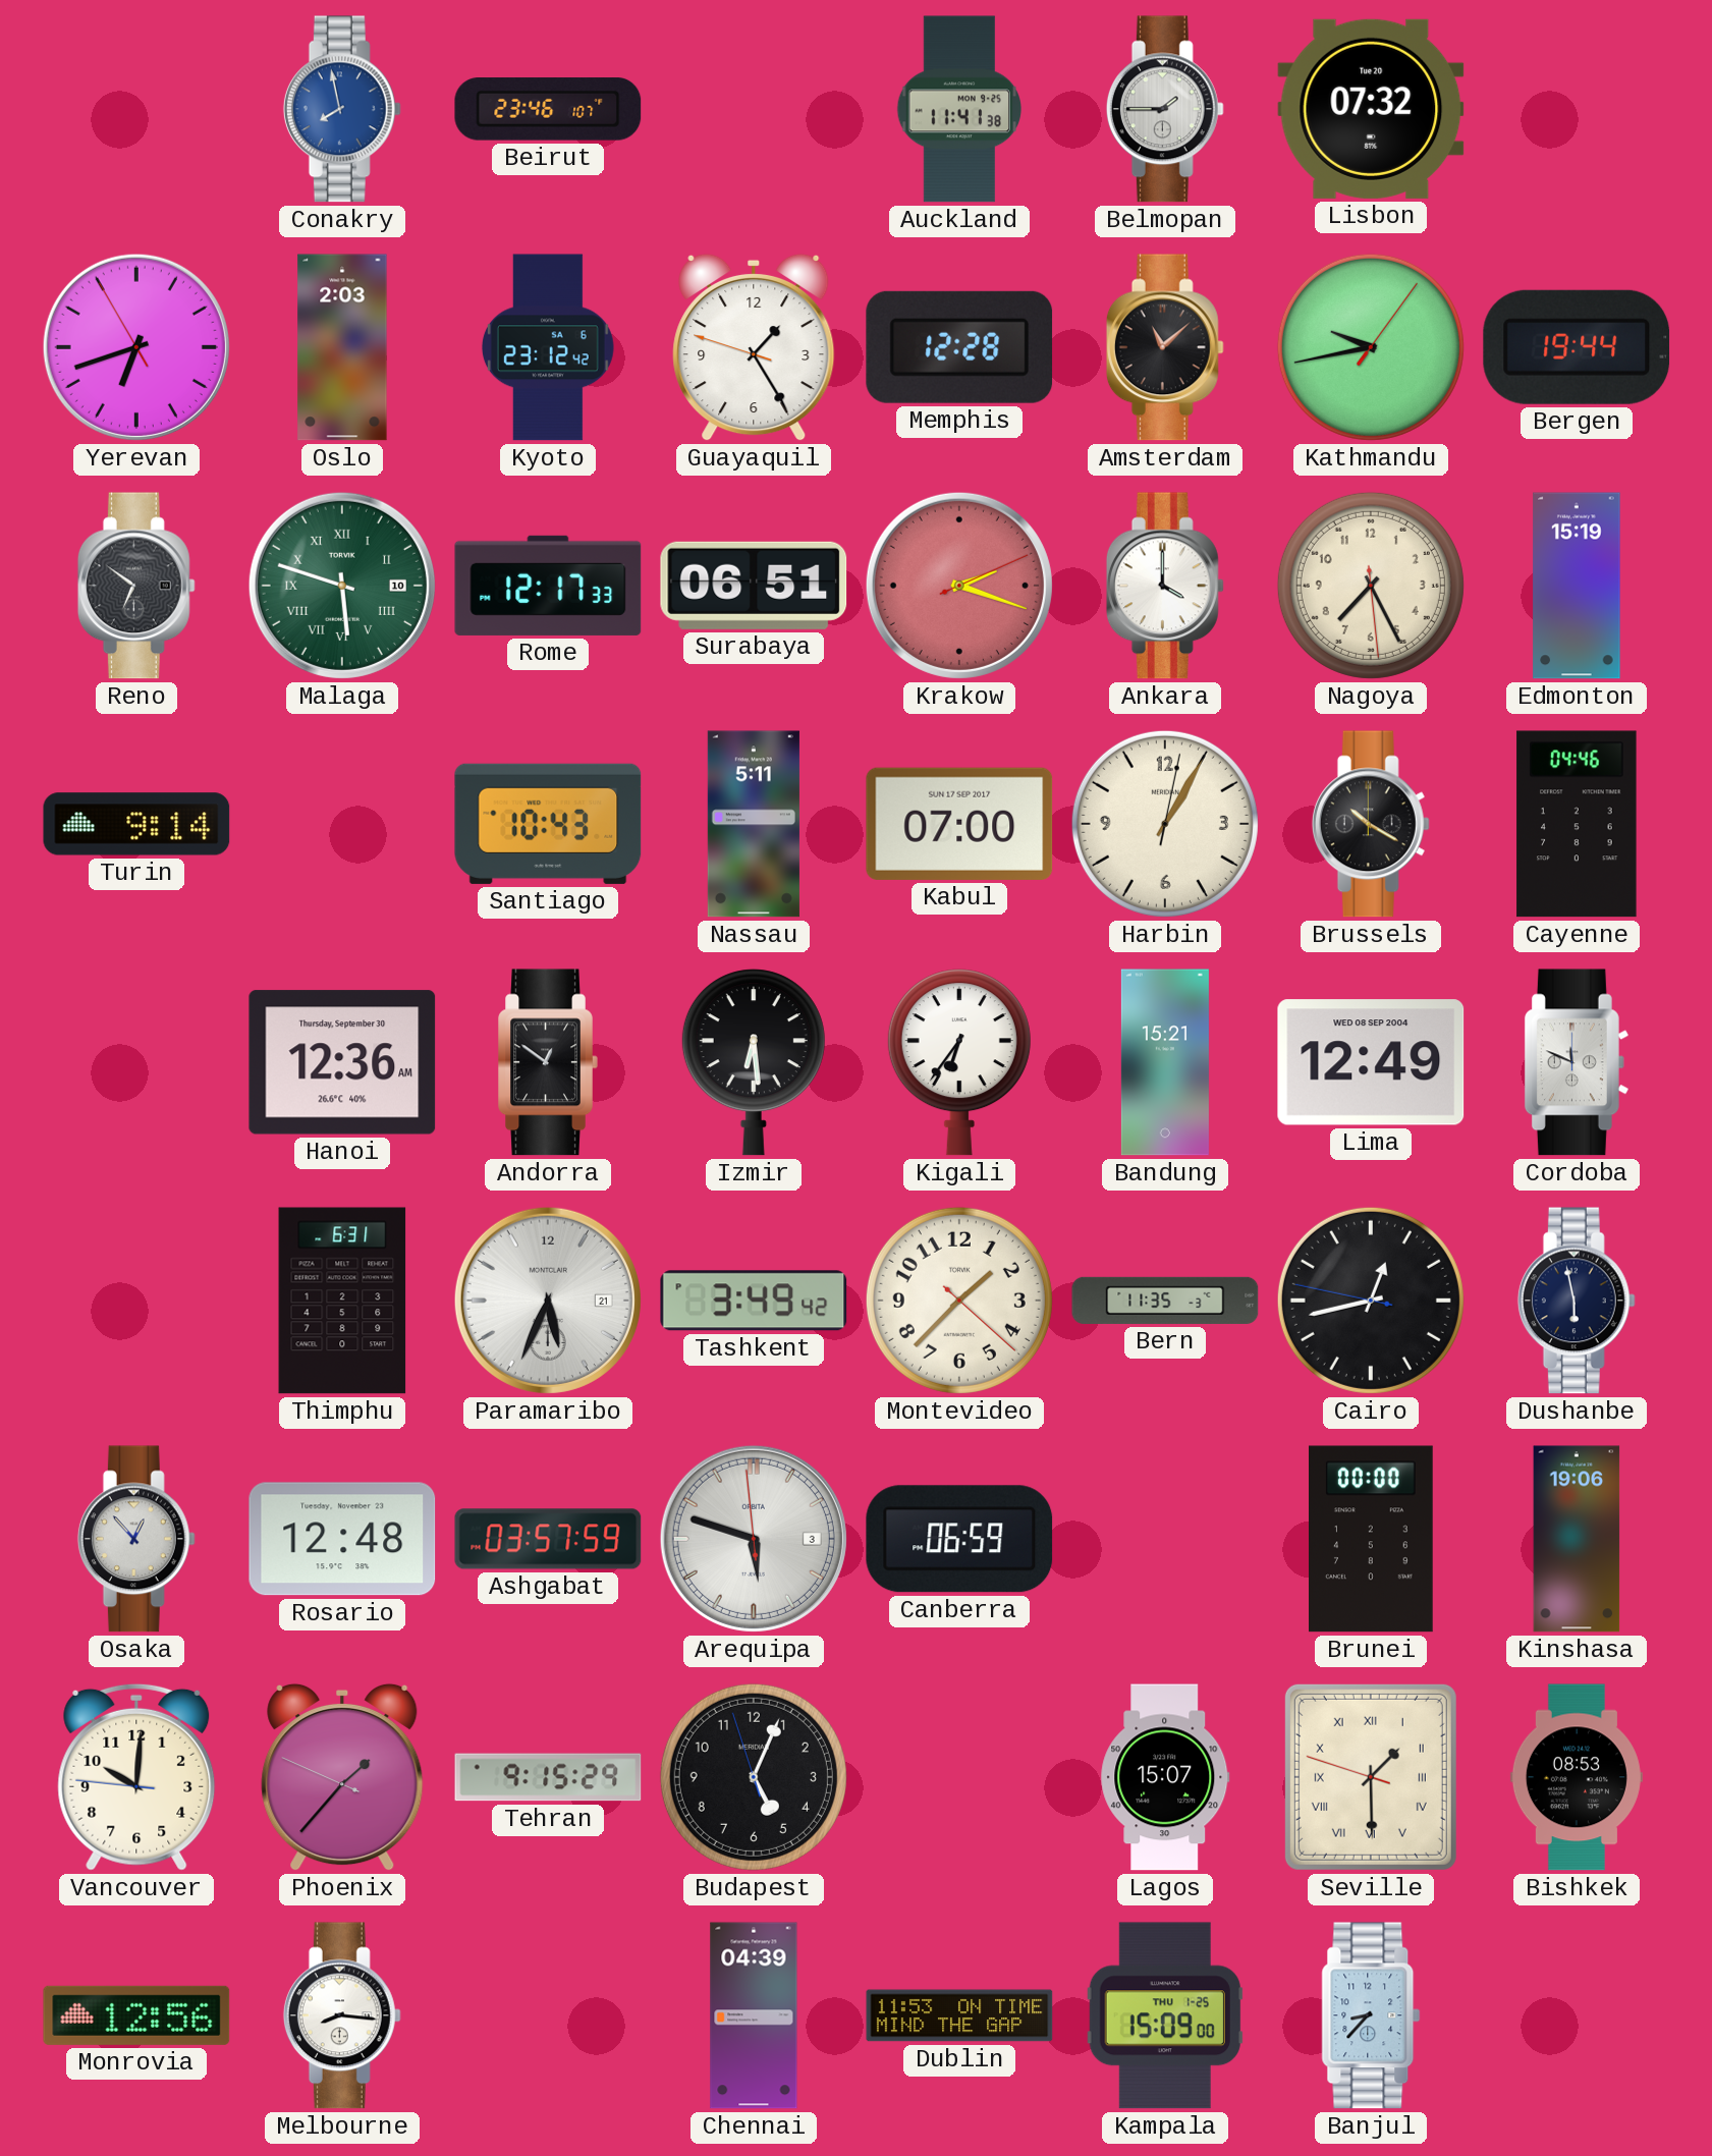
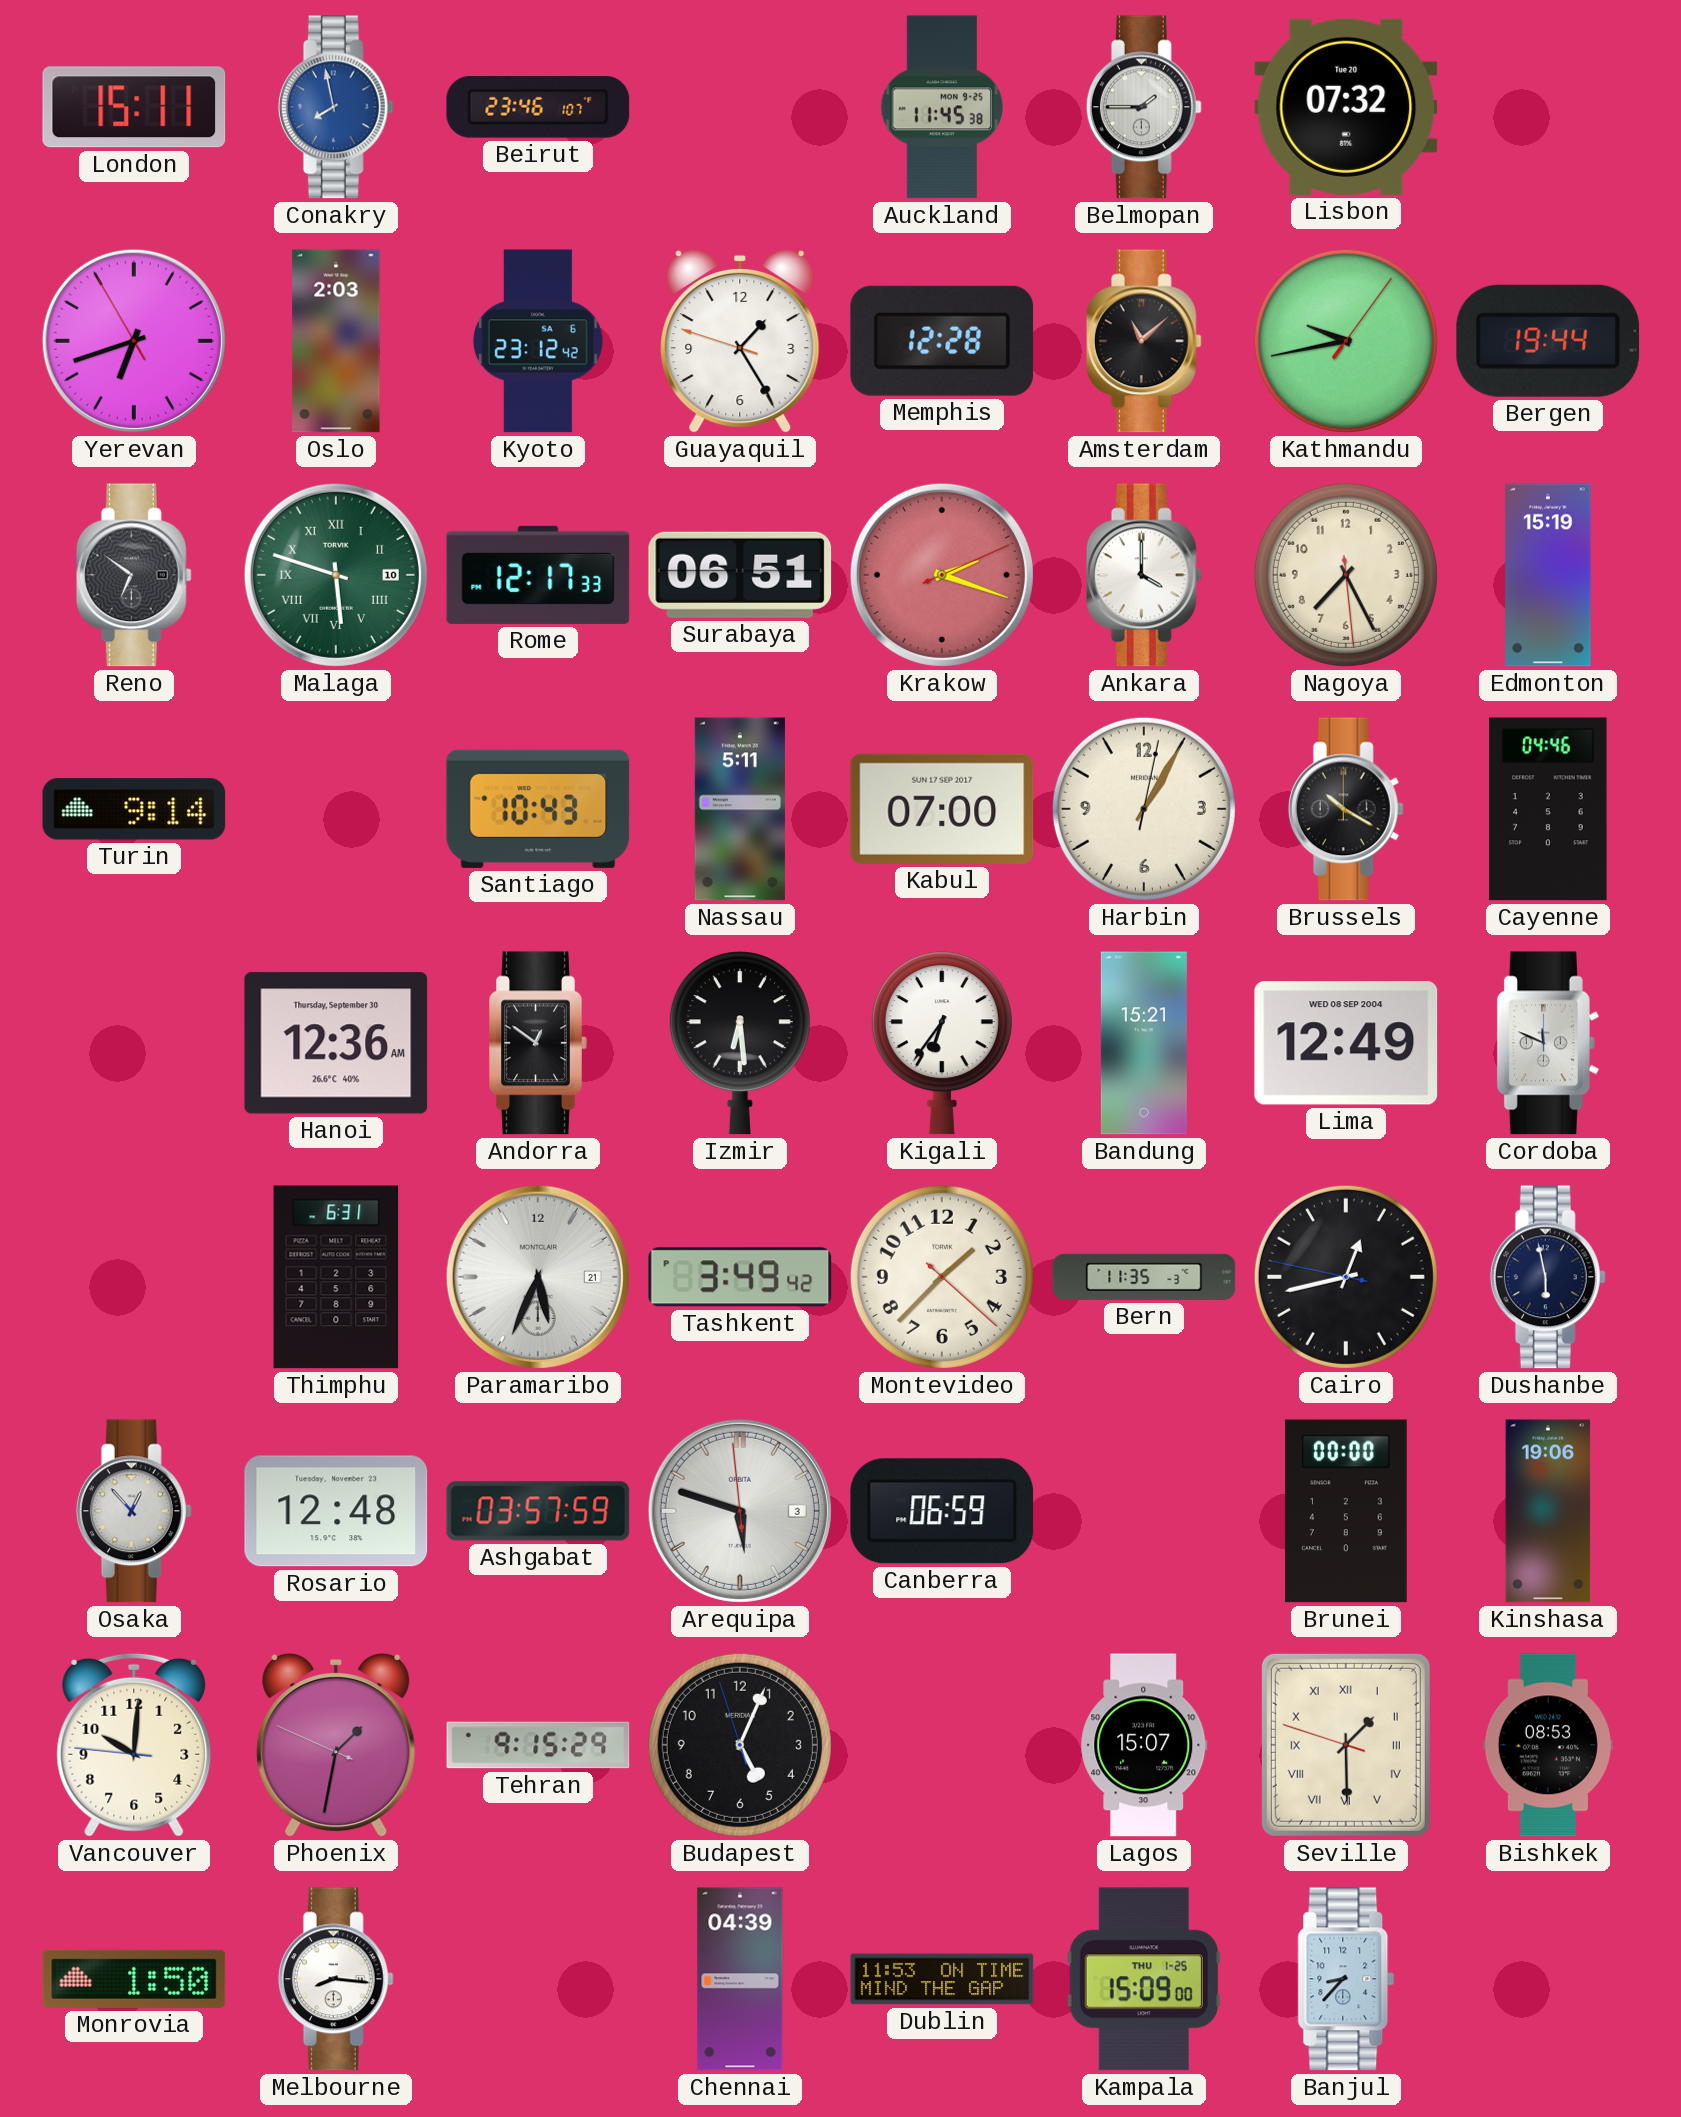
London: none -> 15:11
Auckland: 11:41 -> 11:45
Phoenix: 1:36 -> 1:31
Monrovia: 12:56 -> 1:50
